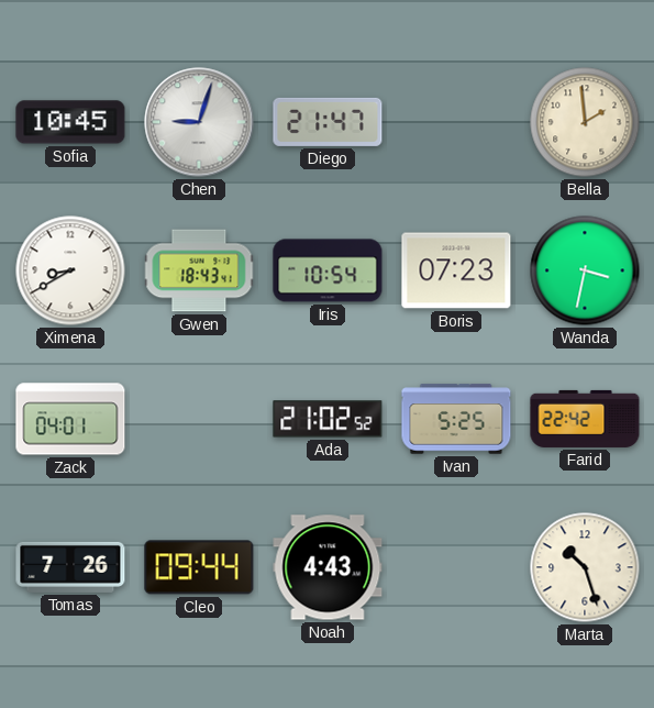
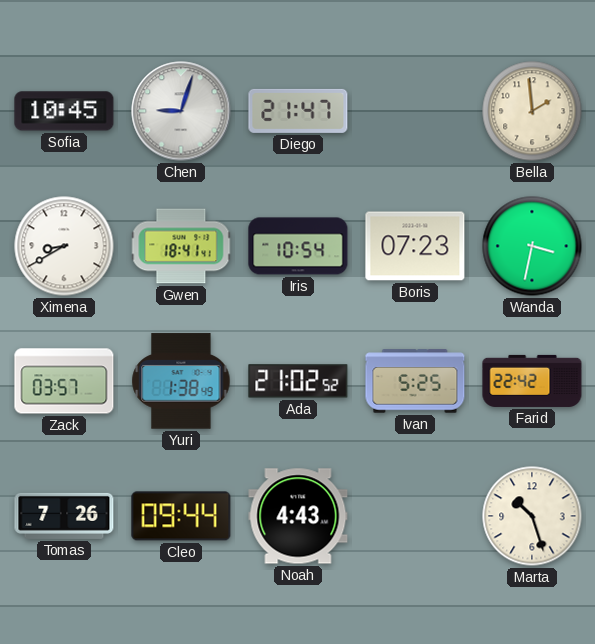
Gwen: 18:43 -> 18:41
Zack: 04:01 -> 03:57
Yuri: none -> 1:38
